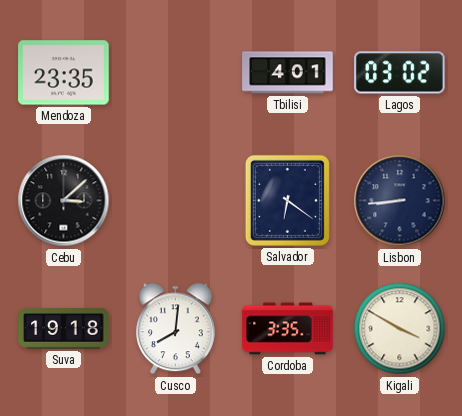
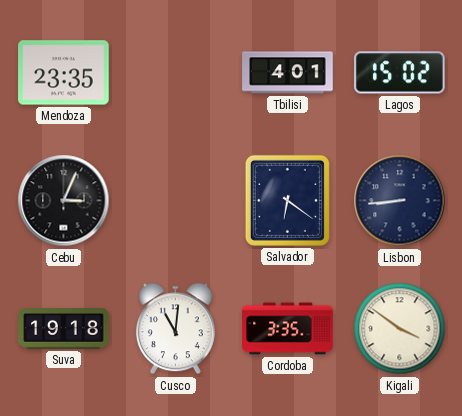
Lagos: 03:02 -> 15:02
Cebu: 3:08 -> 3:04
Cusco: 8:01 -> 11:01
Kigali: 3:50 -> 3:51
